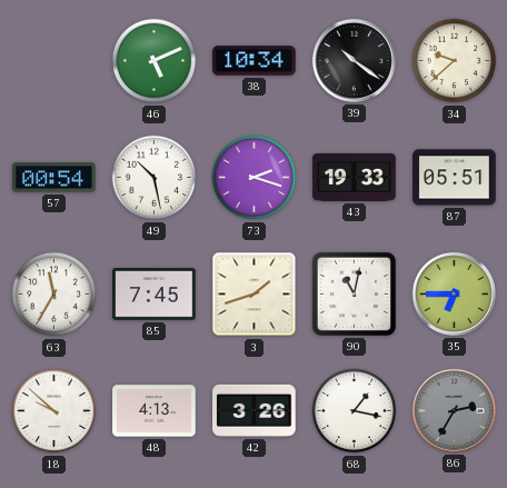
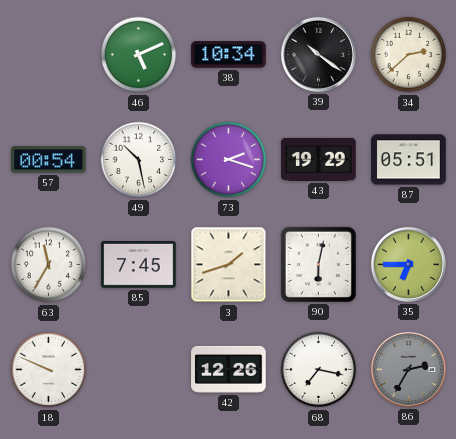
34: 9:38 -> 2:38
43: 19:33 -> 19:29
90: 11:02 -> 6:02
18: 9:52 -> 9:49
48: 4:13 -> none
42: 3:26 -> 12:26
68: 1:17 -> 7:17
